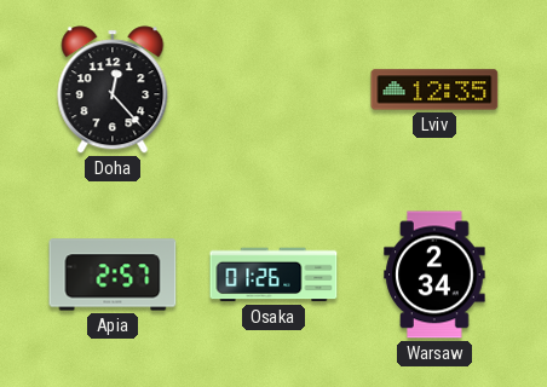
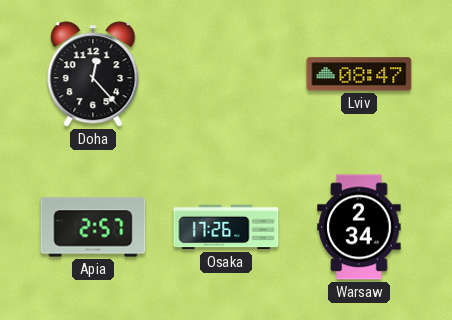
Lviv: 12:35 -> 08:47
Osaka: 01:26 -> 17:26
